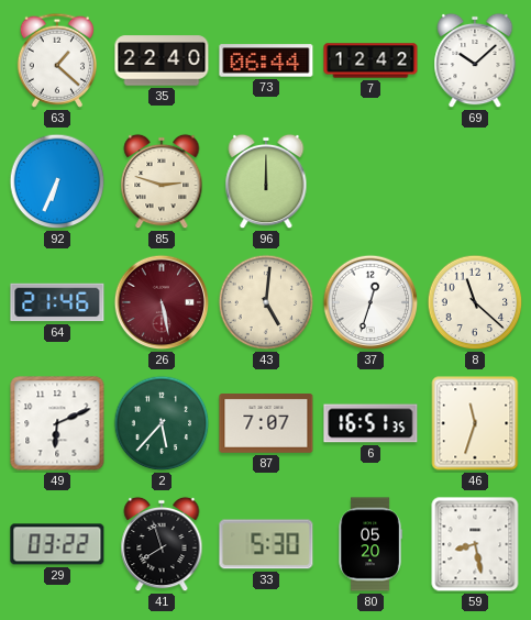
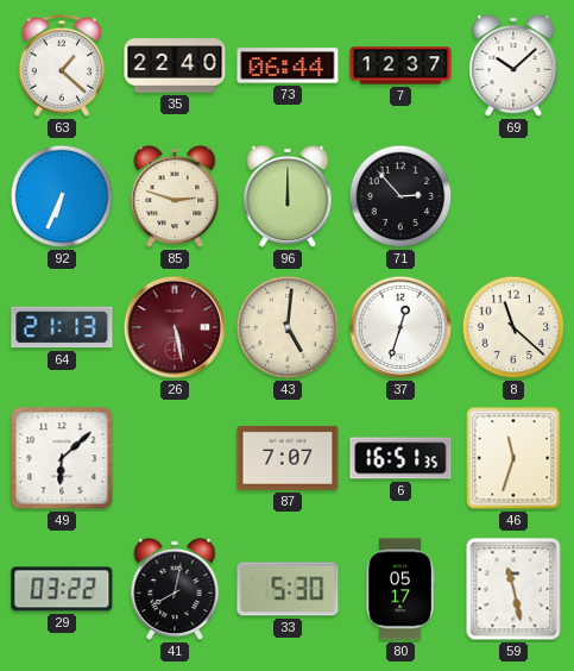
7: 12:42 -> 12:37
71: none -> 2:53
64: 21:46 -> 21:13
49: 6:11 -> 6:08
2: 5:37 -> none
41: 7:57 -> 8:02
80: 05:20 -> 05:17
59: 8:28 -> 11:28
